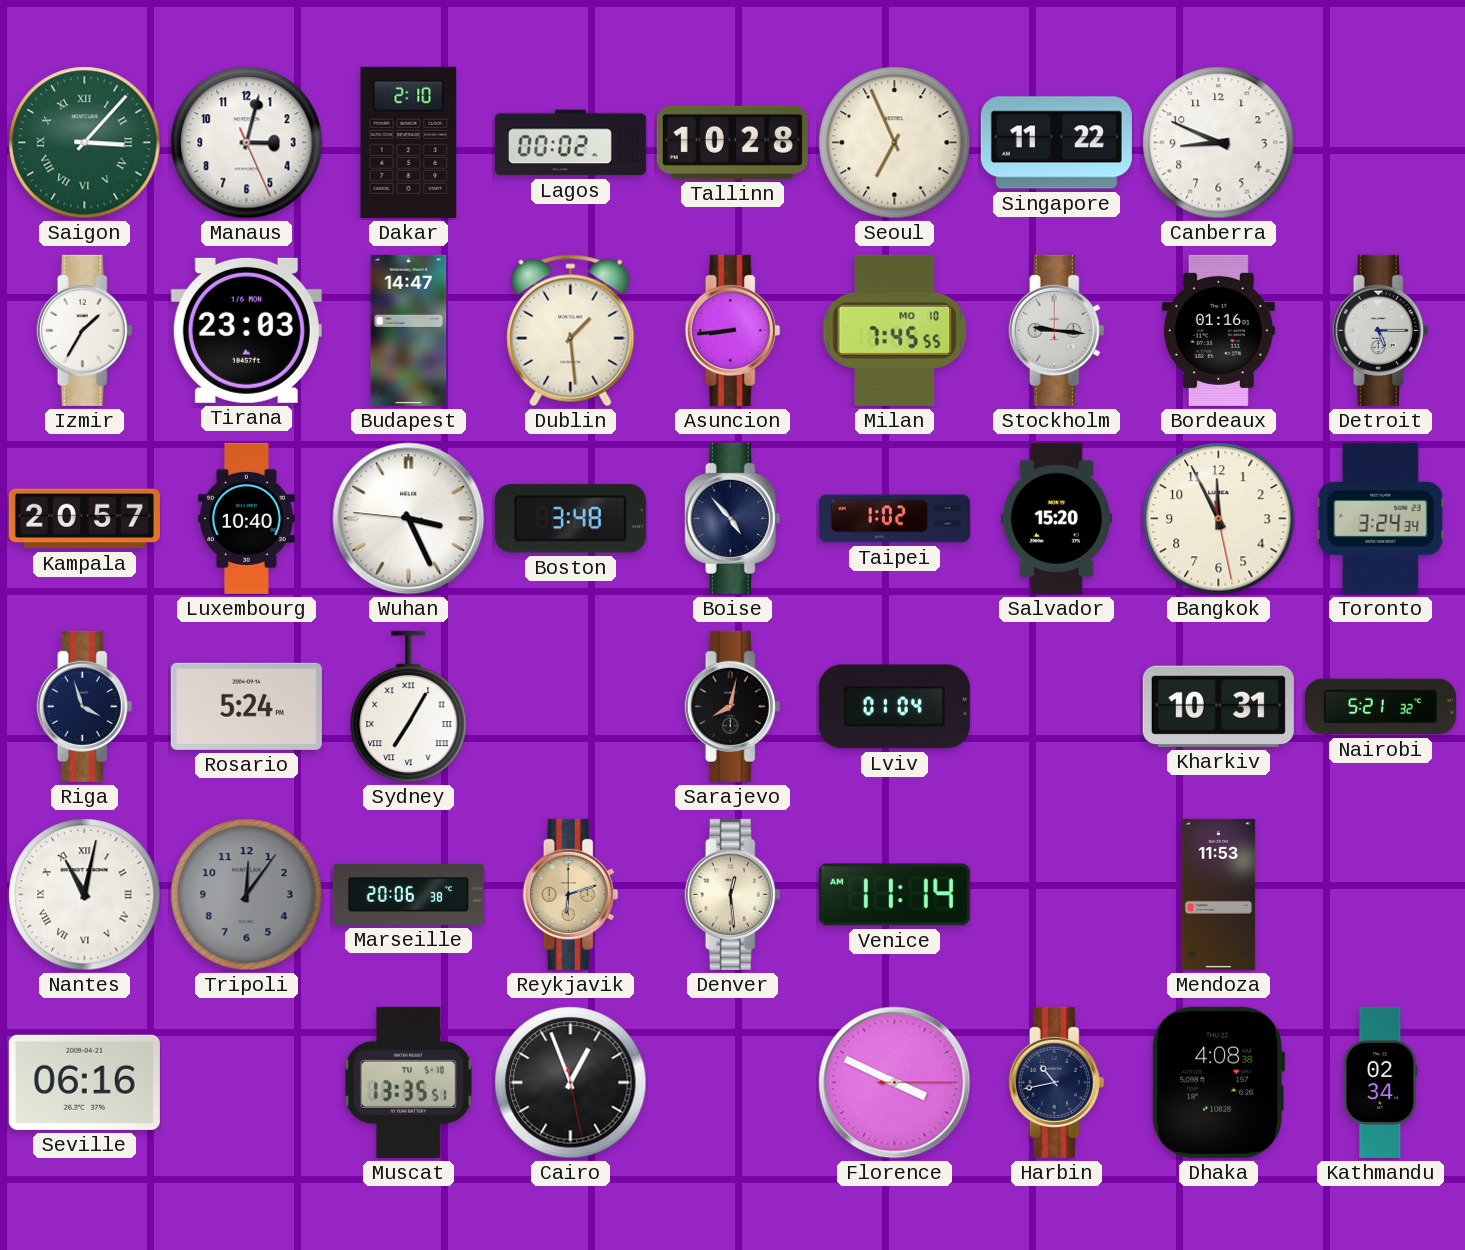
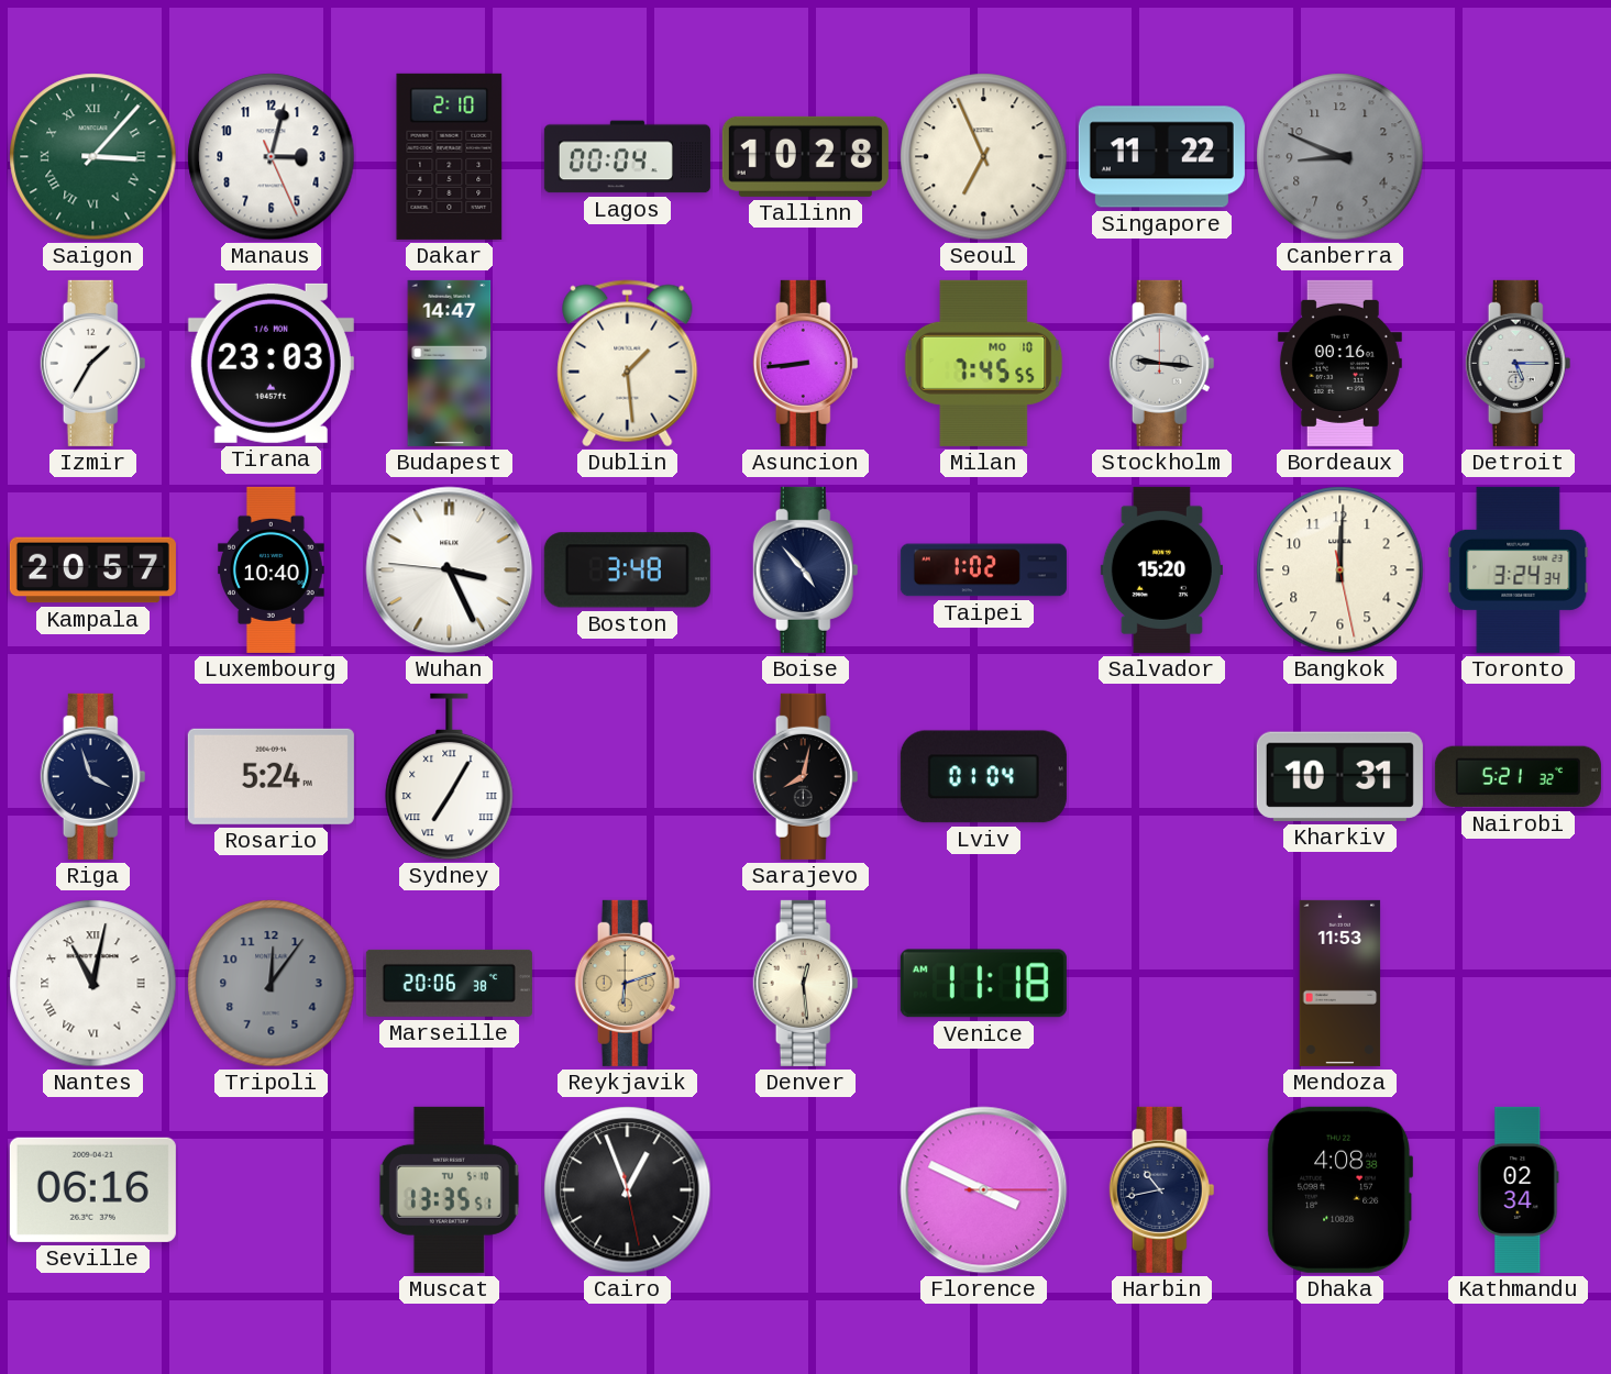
Lagos: 00:02 -> 00:04
Canberra dial: white -> grey
Bordeaux: 01:16 -> 00:16
Bangkok: 11:55 -> 12:00
Venice: 11:14 -> 11:18
